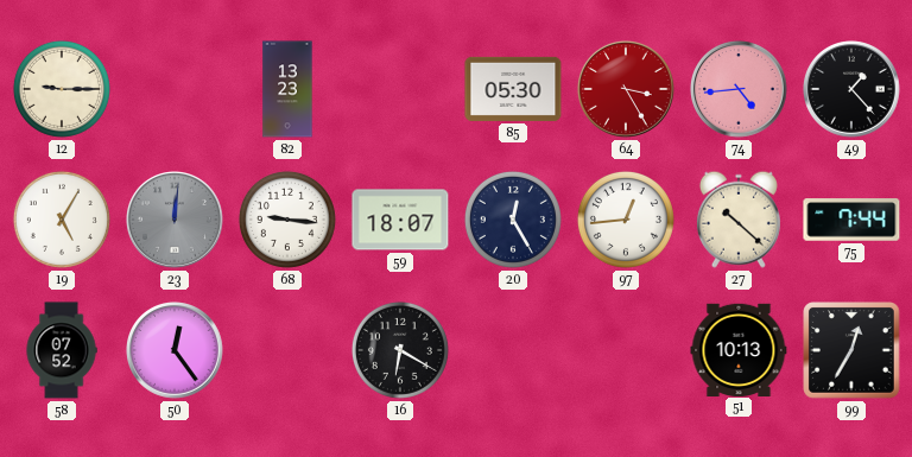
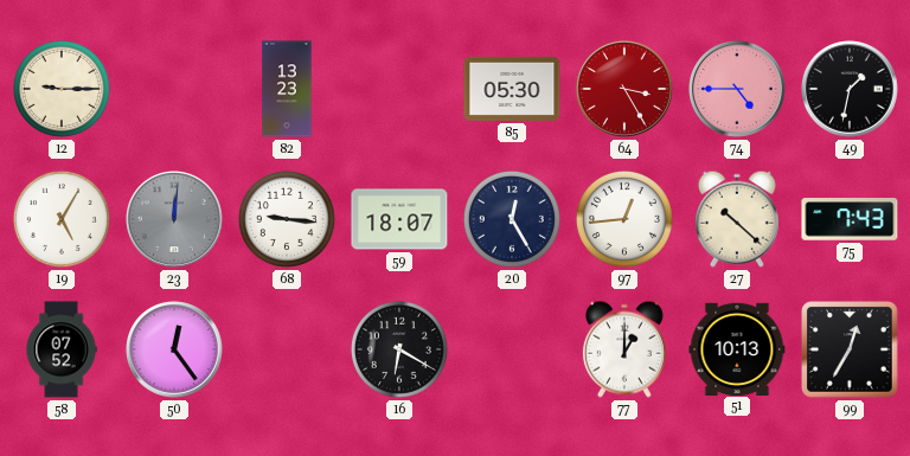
74: 4:44 -> 4:45
49: 1:23 -> 1:32
75: 7:44 -> 7:43
77: none -> 1:00
